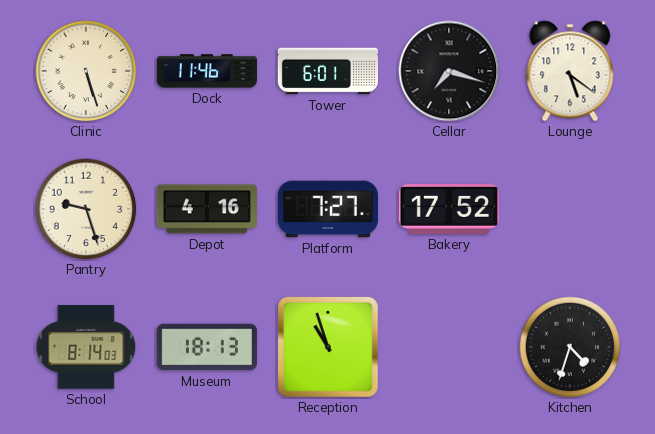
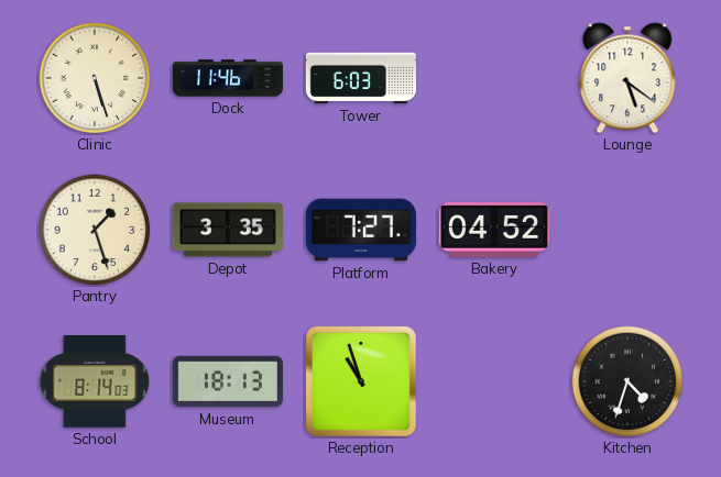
Tower: 6:01 -> 6:03
Cellar: 7:18 -> none
Pantry: 9:27 -> 1:27
Depot: 4:16 -> 3:35
Bakery: 17:52 -> 04:52
